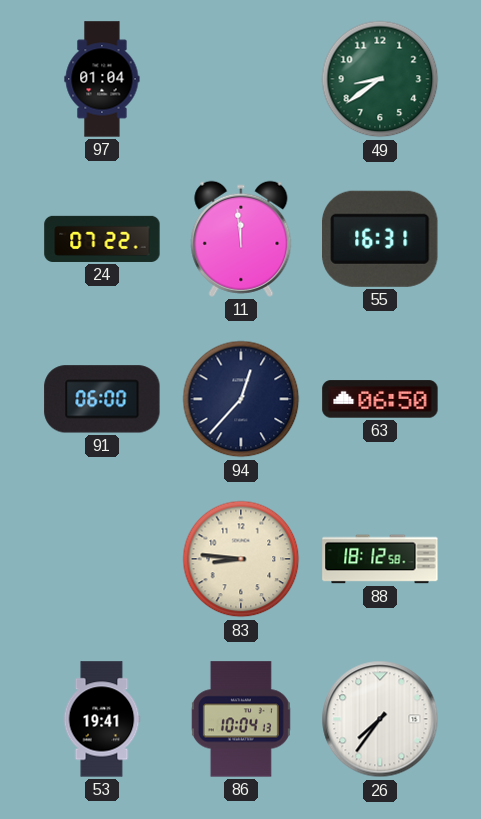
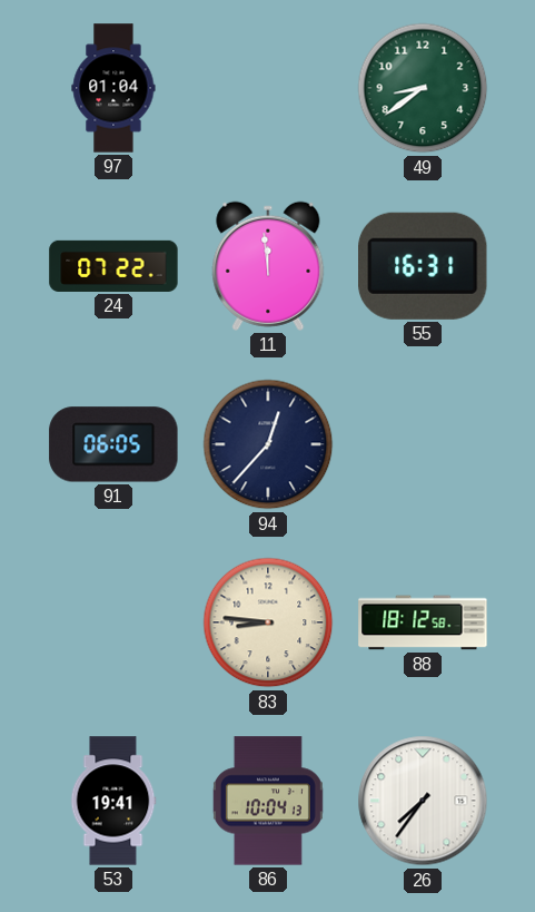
91: 06:00 -> 06:05
63: 06:50 -> none
